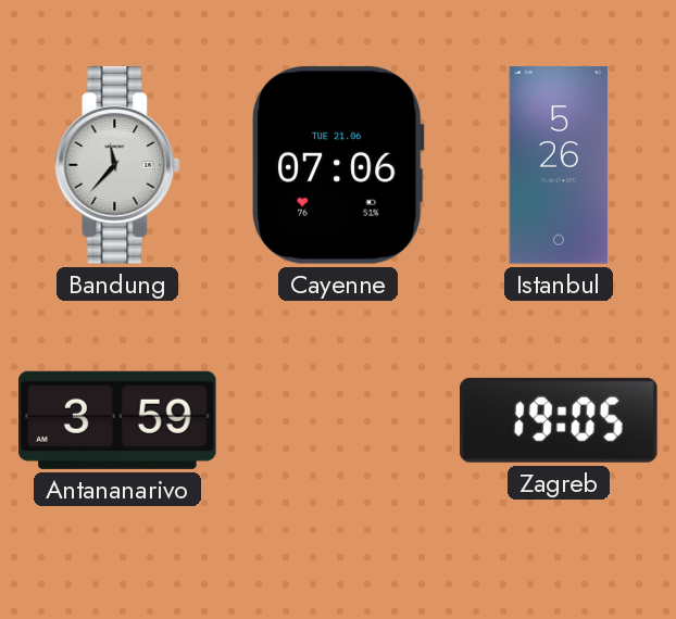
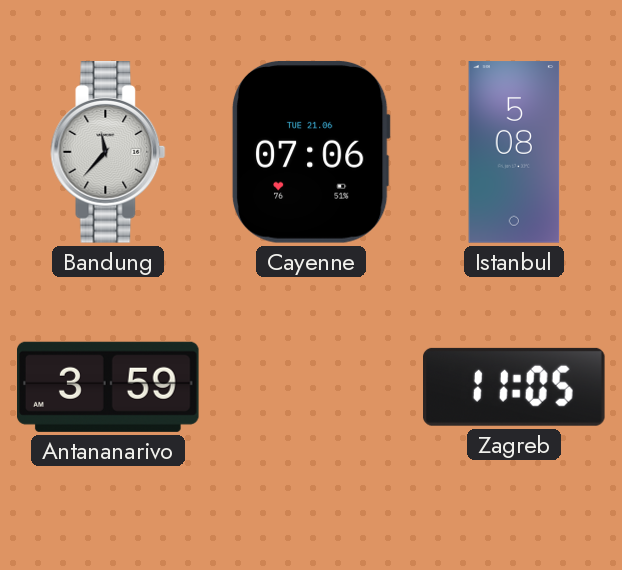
Istanbul: 5:26 -> 5:08
Zagreb: 19:05 -> 11:05
